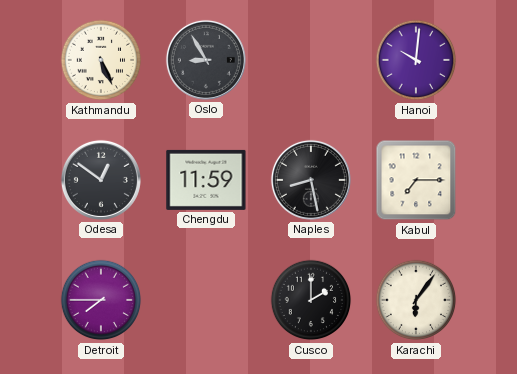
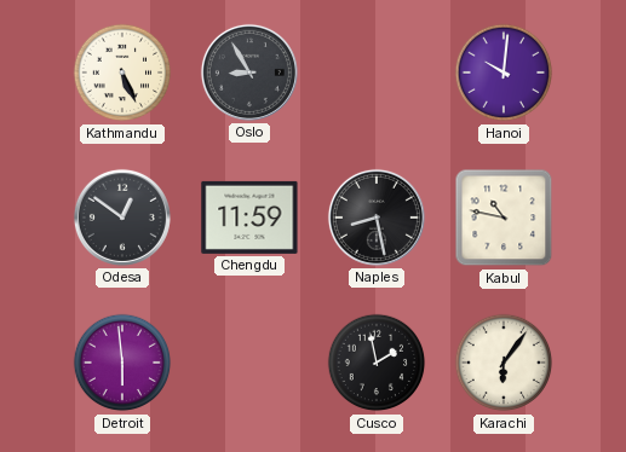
Kabul: 7:15 -> 10:47
Detroit: 7:45 -> 5:59
Cusco: 2:00 -> 1:58
